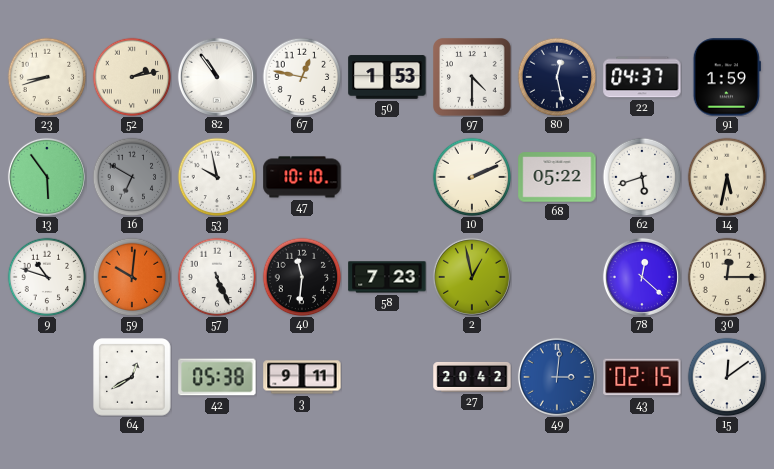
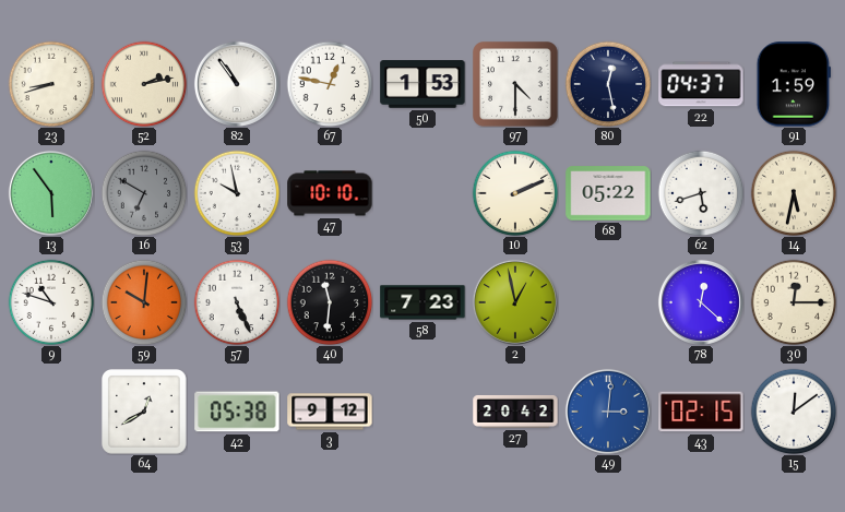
3: 9:11 -> 9:12
